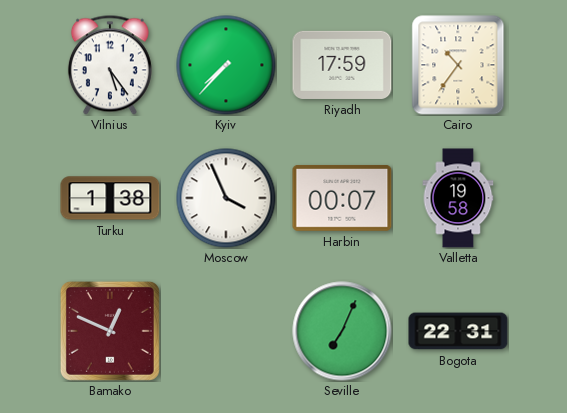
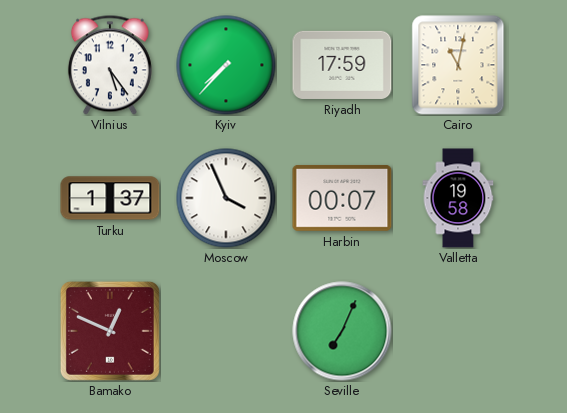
Cairo: 10:36 -> 11:02
Turku: 1:38 -> 1:37
Bogota: 22:31 -> none
